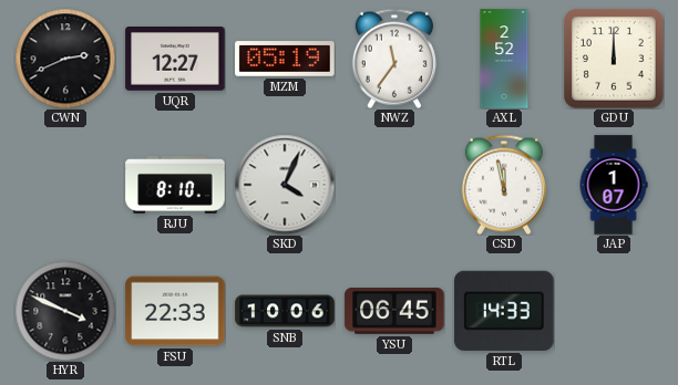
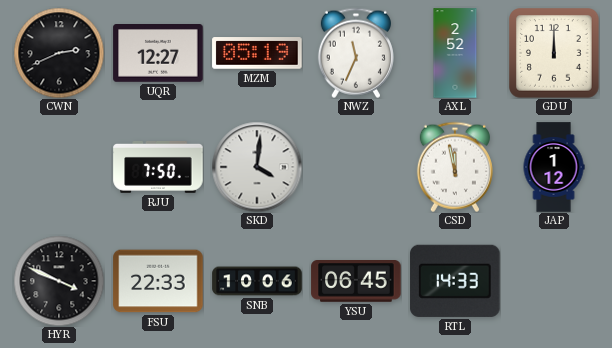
NWZ: 11:36 -> 11:34
RJU: 8:10 -> 7:50
SKD: 4:04 -> 4:01
JAP: 1:07 -> 1:12
